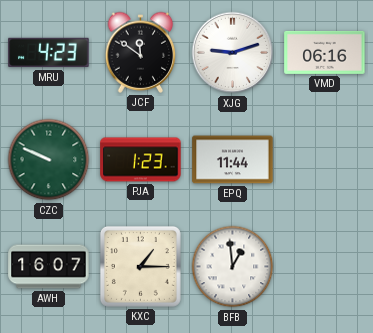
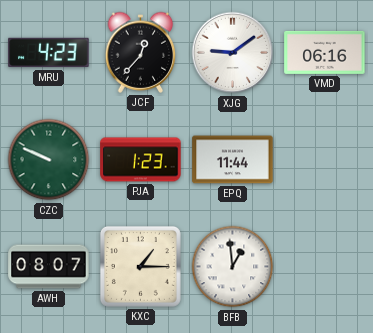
JCF: 11:51 -> 12:37
XJG: 9:12 -> 9:09
AWH: 16:07 -> 08:07
